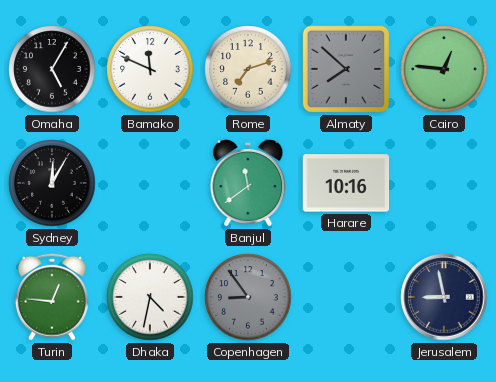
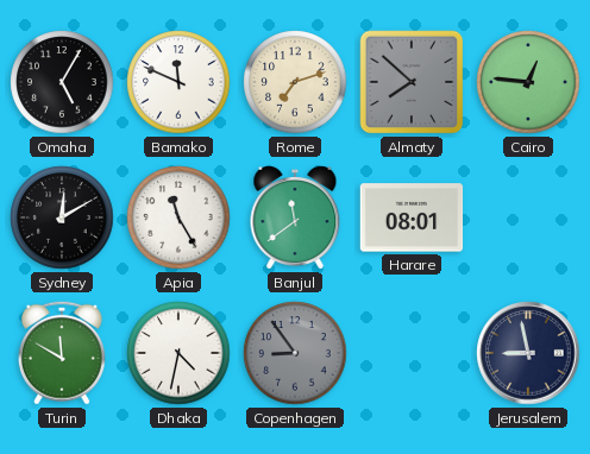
Sydney: 12:05 -> 12:10
Apia: none -> 11:25
Harare: 10:16 -> 08:01
Turin: 12:46 -> 11:50
